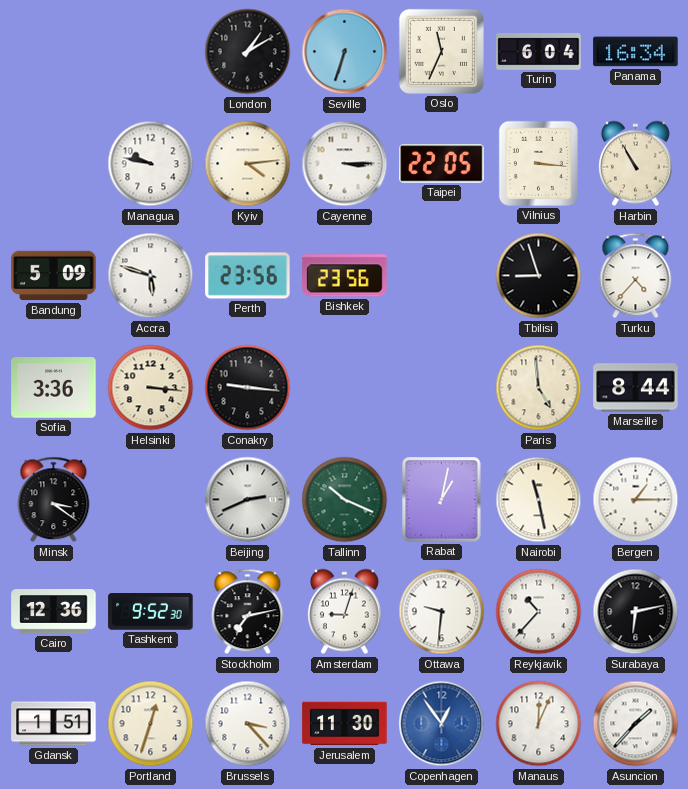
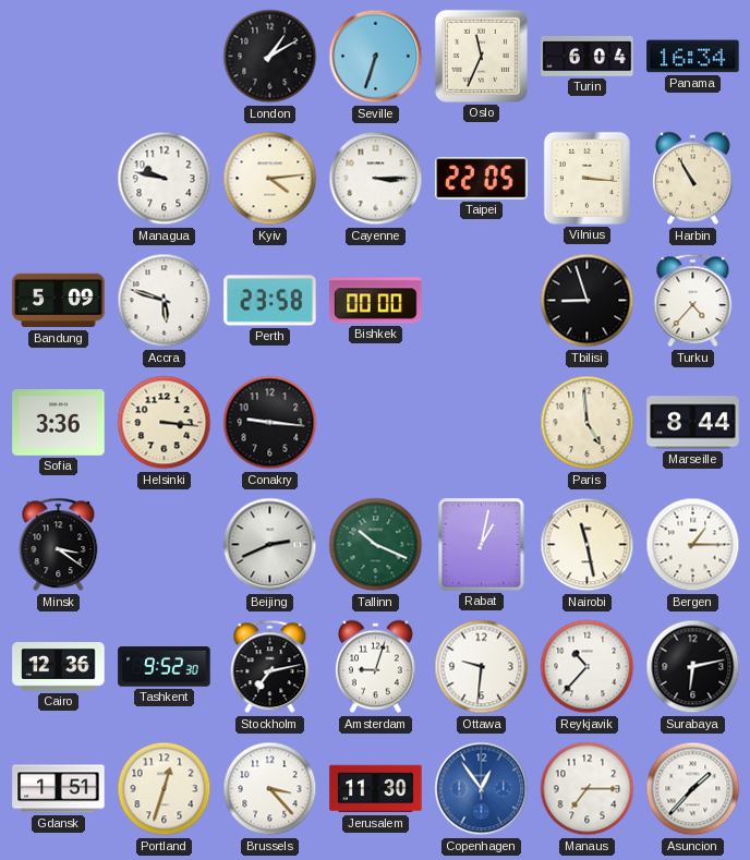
Perth: 23:56 -> 23:58
Bishkek: 23:56 -> 00:00
Manaus: 12:04 -> 7:15
